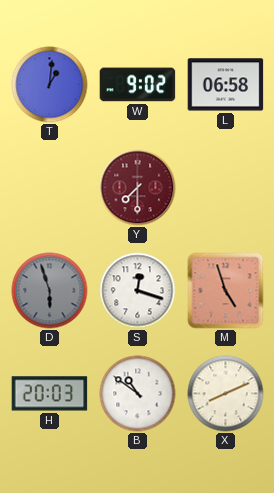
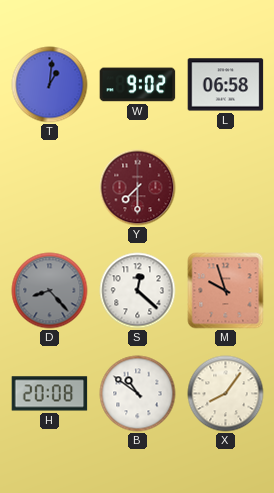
D: 5:57 -> 8:23
S: 12:18 -> 12:22
M: 4:57 -> 9:57
H: 20:03 -> 20:08
X: 8:11 -> 8:06
